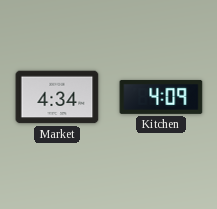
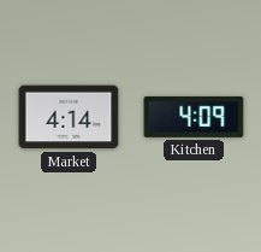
Market: 4:34 -> 4:14
